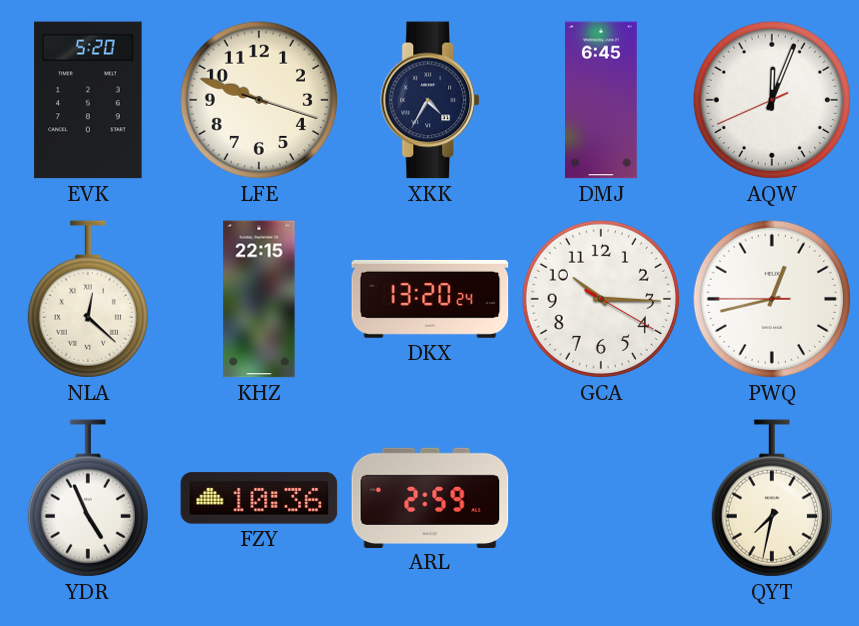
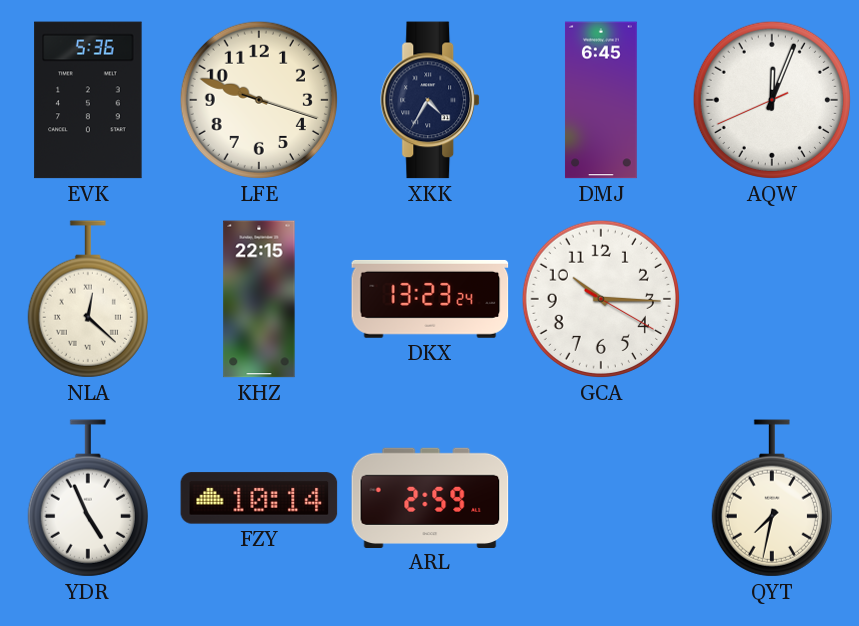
EVK: 5:20 -> 5:36
DKX: 13:20 -> 13:23
PWQ: 12:42 -> none
FZY: 10:36 -> 10:14
